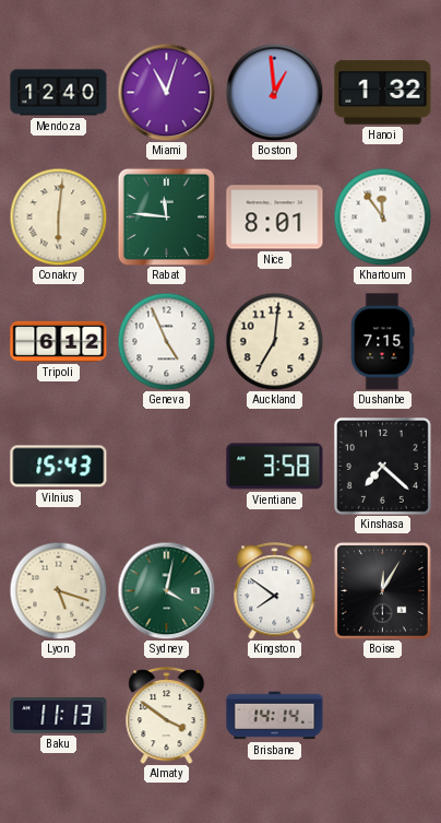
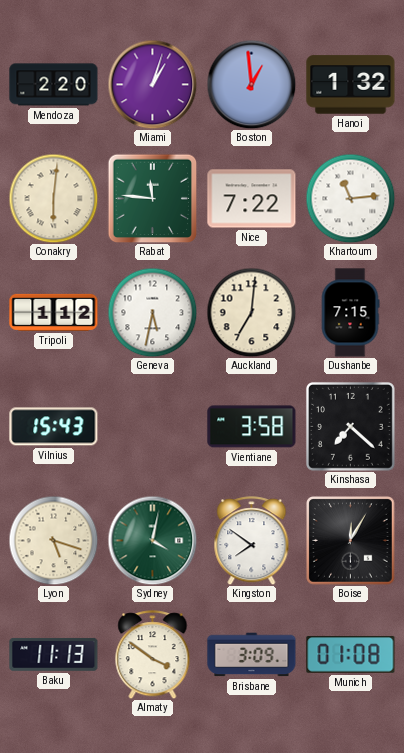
Mendoza: 12:40 -> 2:20
Miami: 11:03 -> 1:03
Nice: 8:01 -> 7:22
Khartoum: 11:54 -> 11:14
Tripoli: 6:12 -> 1:12
Geneva: 4:56 -> 5:32
Brisbane: 14:14 -> 3:09
Munich: none -> 01:08
